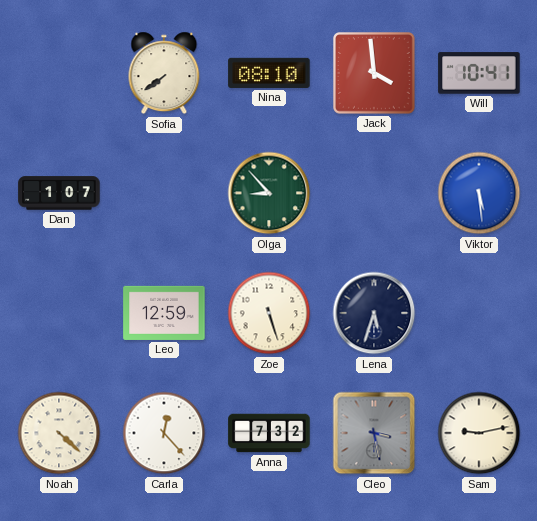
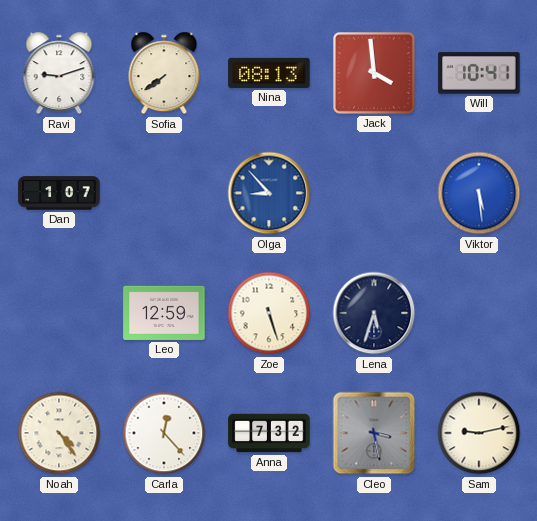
Ravi: none -> 9:12
Nina: 08:10 -> 08:13
Olga dial: green -> blue
Noah: 4:22 -> 4:24
